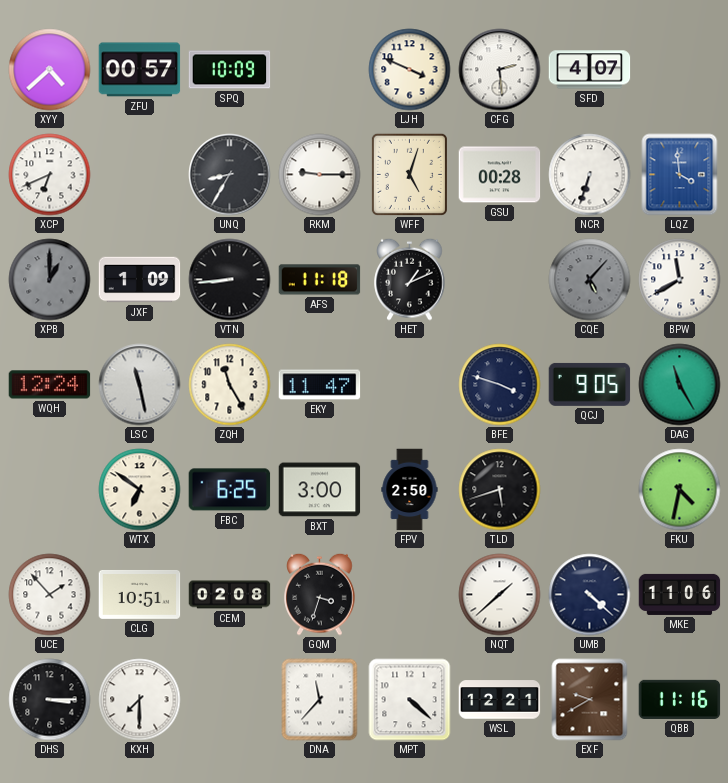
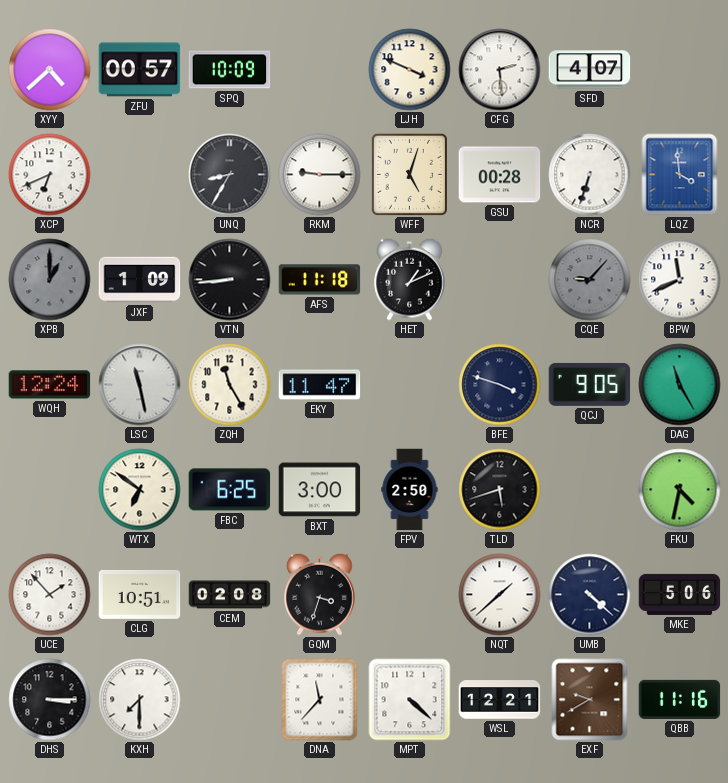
CQE: 5:07 -> 9:07
BPW: 11:40 -> 11:41
MKE: 11:06 -> 5:06
